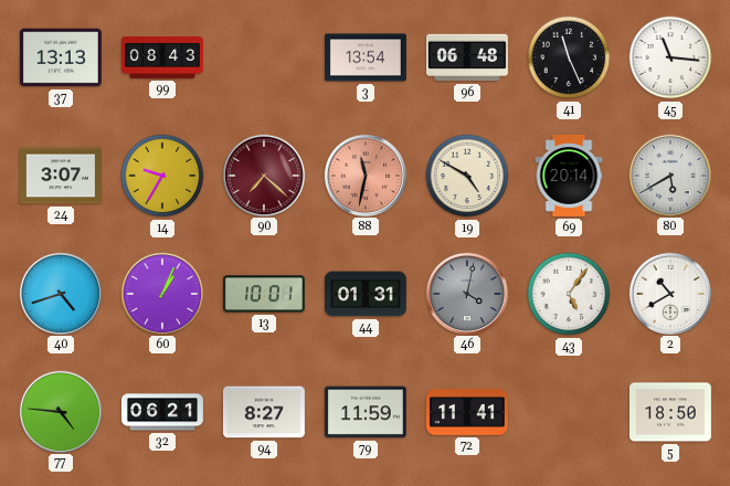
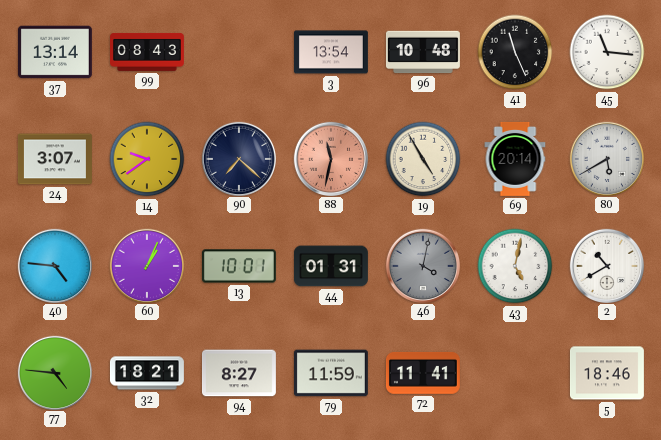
37: 13:13 -> 13:14
96: 06:48 -> 10:48
14: 9:35 -> 9:39
90 dial: burgundy -> navy
19: 4:50 -> 4:55
40: 4:42 -> 4:46
43: 5:06 -> 5:02
32: 06:21 -> 18:21
5: 18:50 -> 18:46
